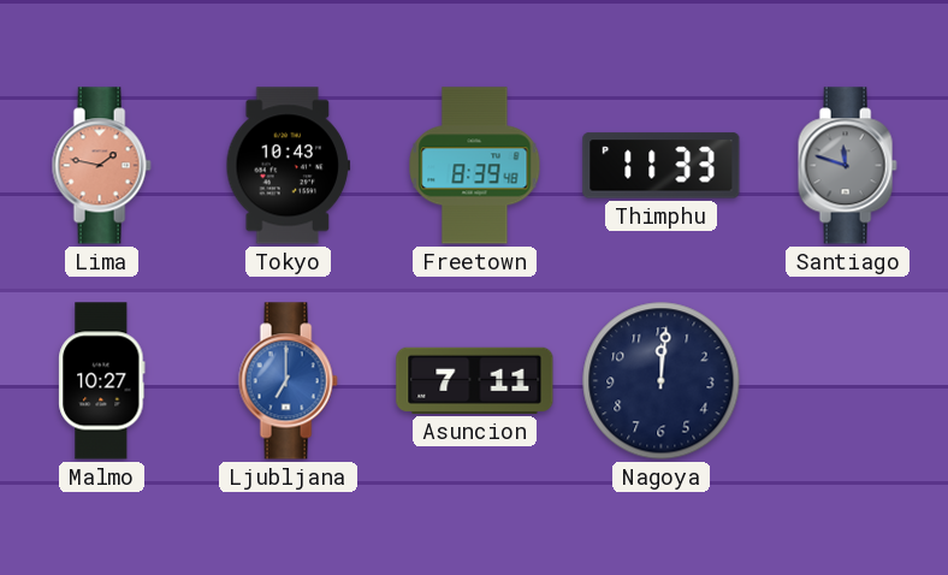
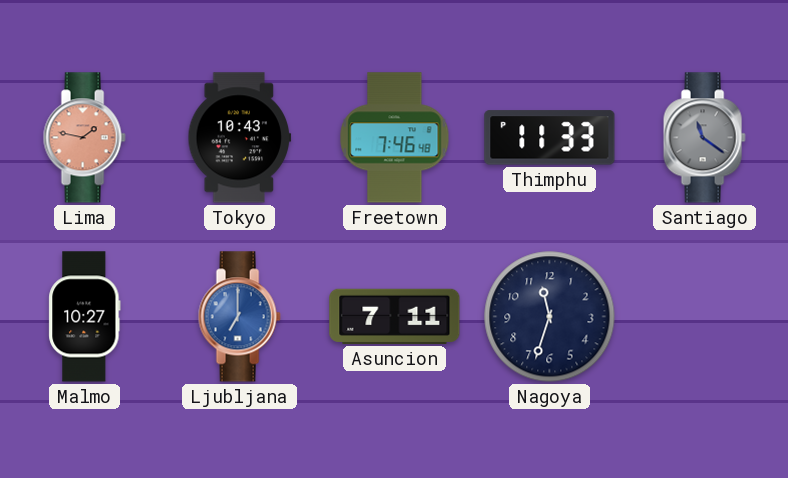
Freetown: 8:39 -> 7:46
Santiago: 11:48 -> 11:21
Nagoya: 12:01 -> 11:33
